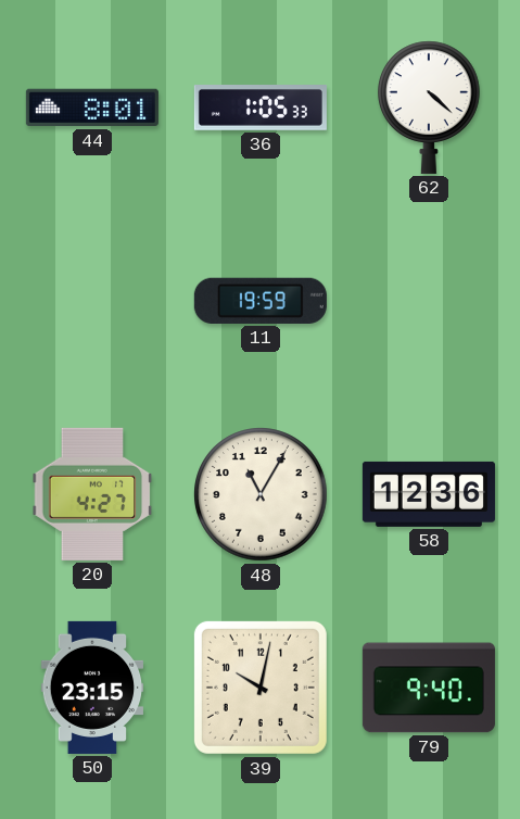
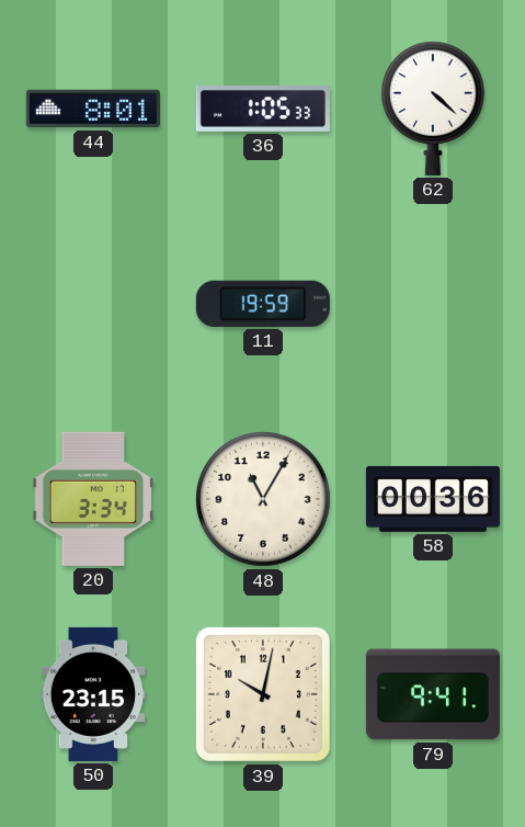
20: 4:27 -> 3:34
58: 12:36 -> 00:36
79: 9:40 -> 9:41
